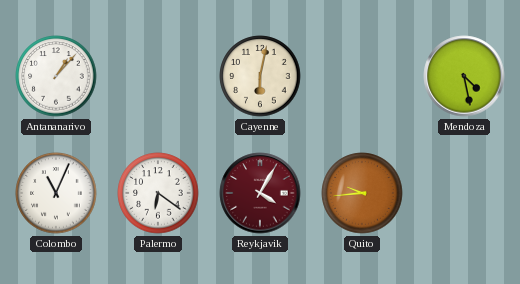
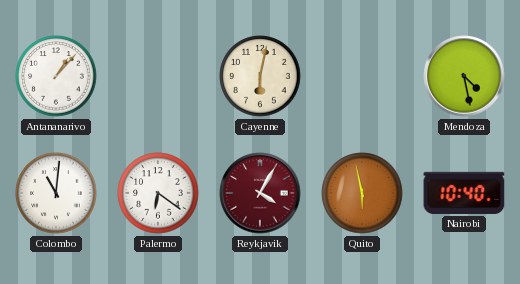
Colombo: 11:04 -> 11:01
Quito: 9:44 -> 5:58
Nairobi: none -> 10:40
